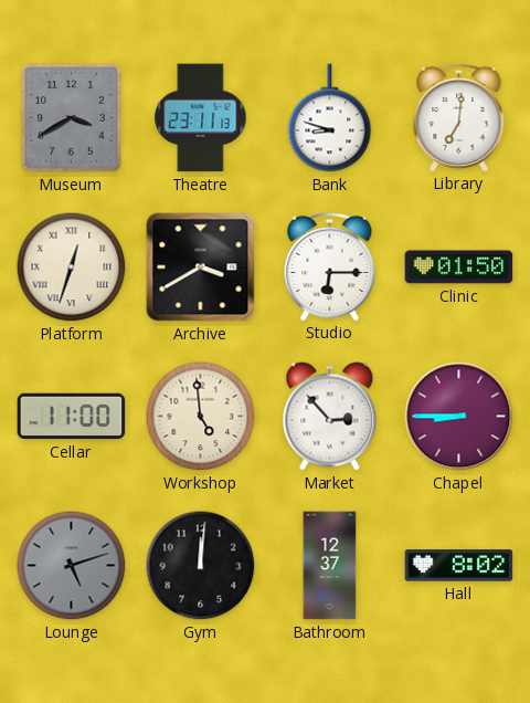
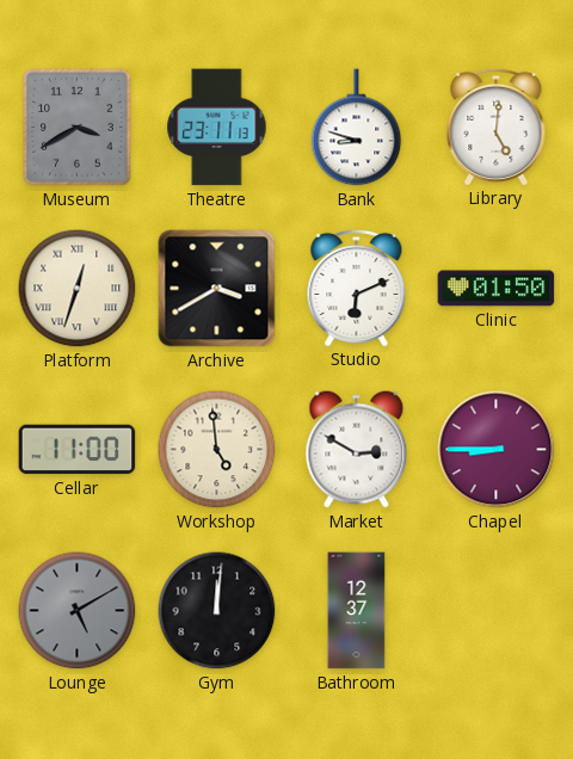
Library: 7:01 -> 5:01
Studio: 6:15 -> 6:11
Market: 2:53 -> 2:50
Lounge: 5:12 -> 5:10
Hall: 8:02 -> none
